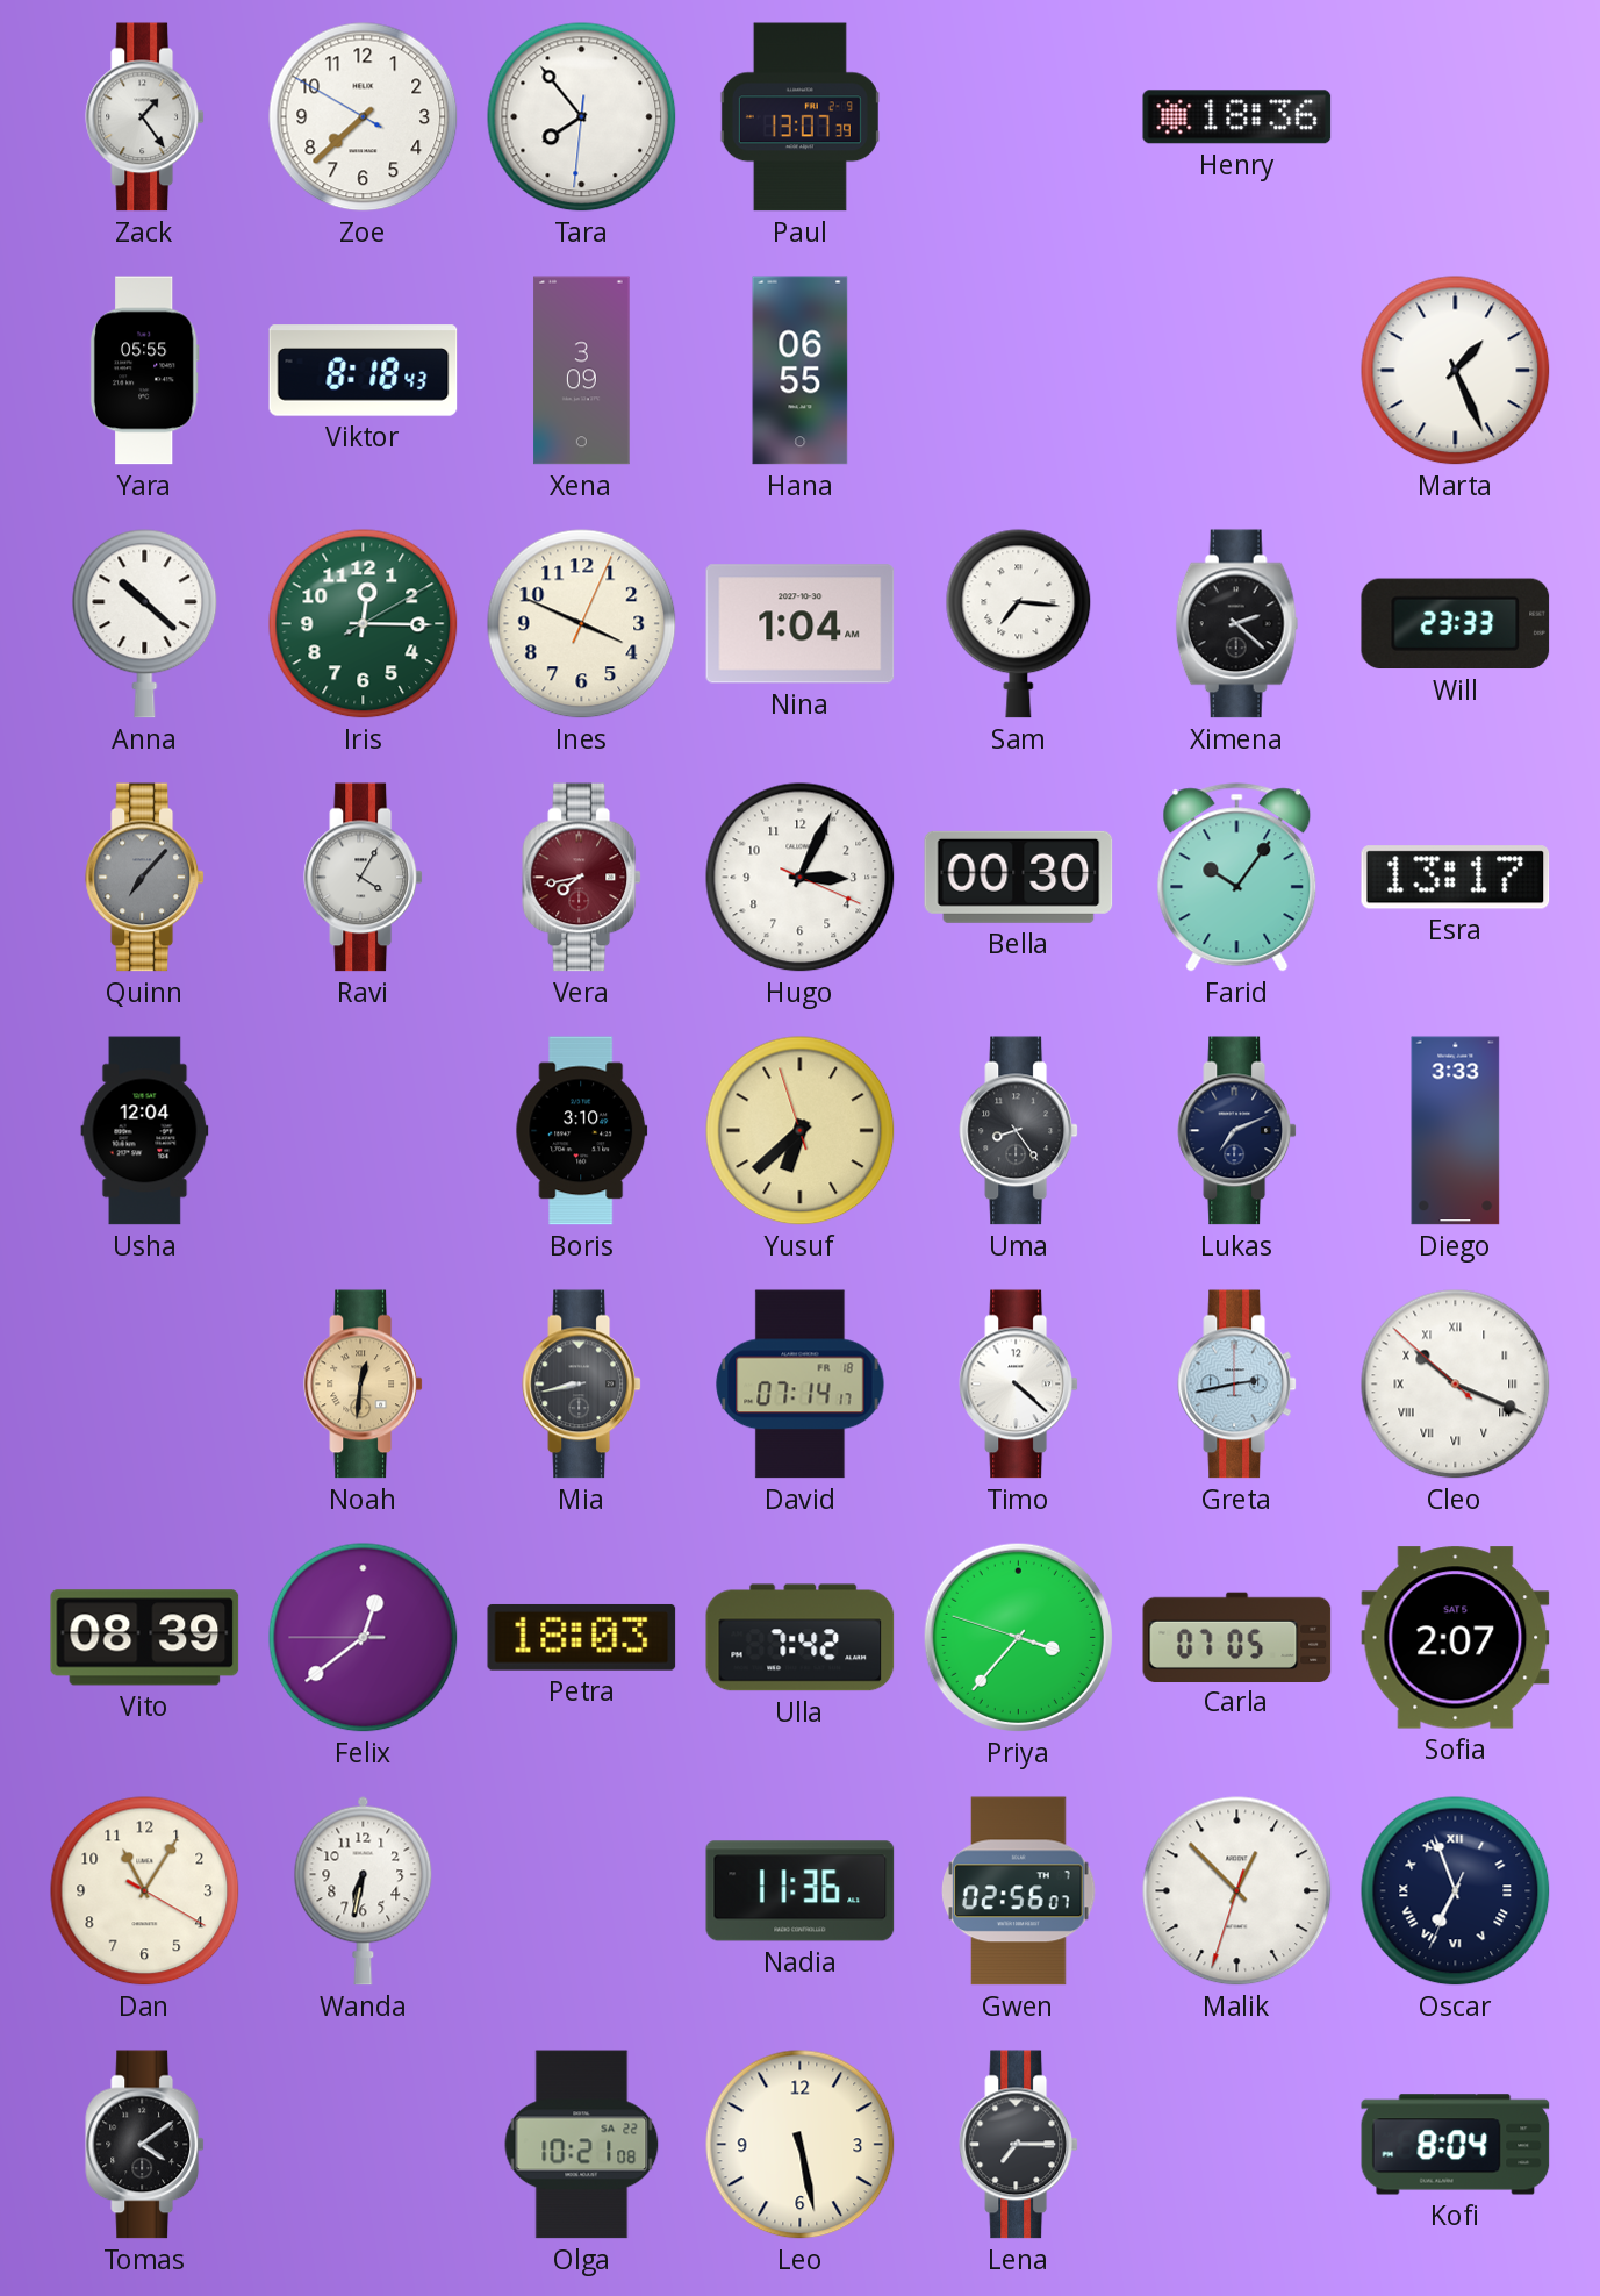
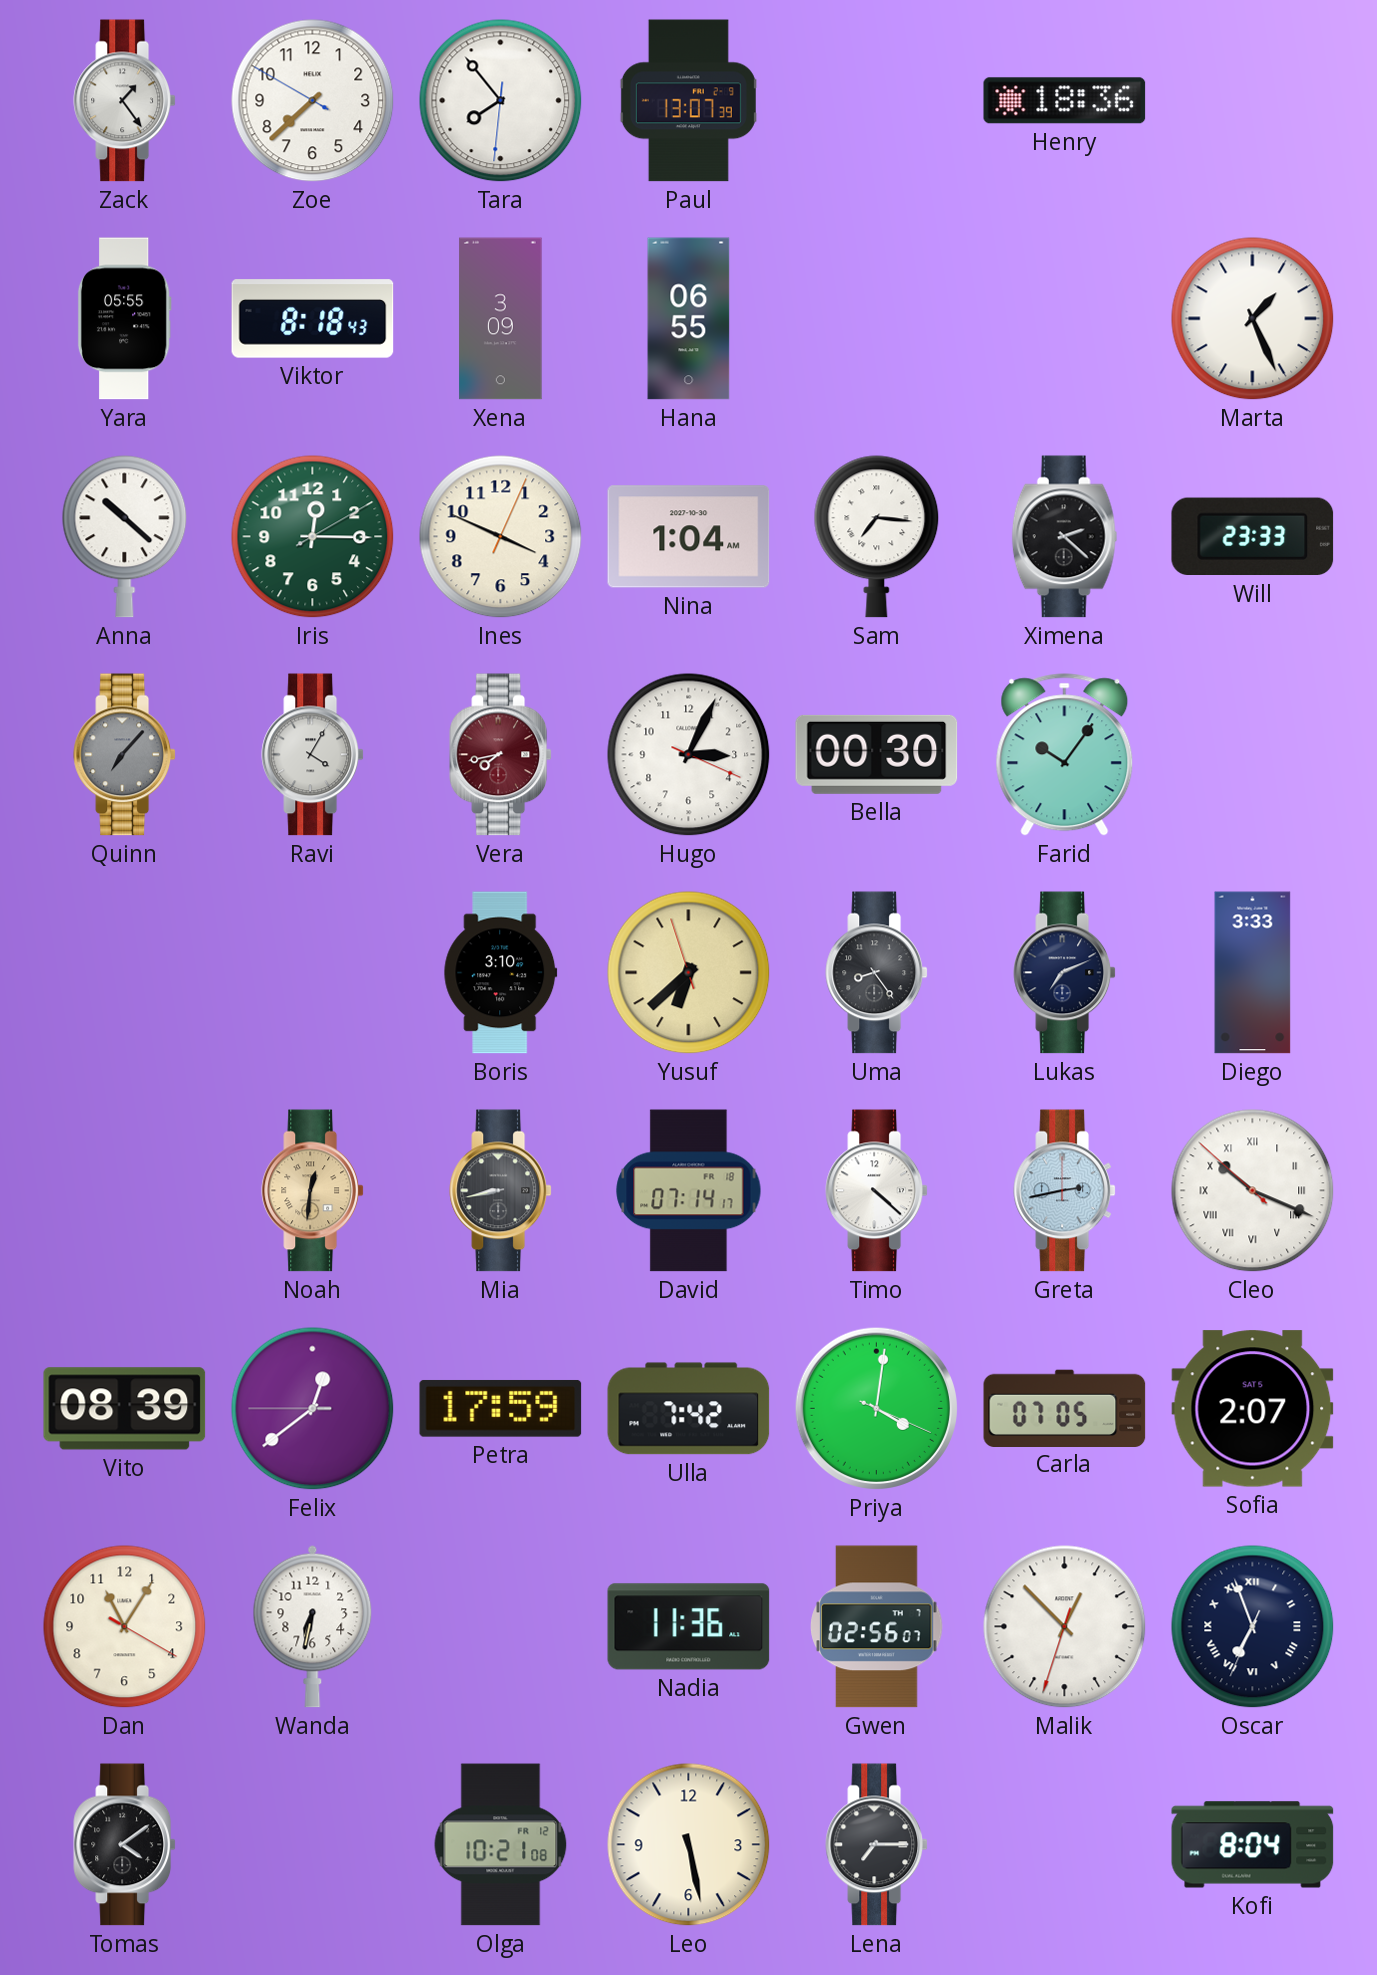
Esra: 13:17 -> none
Usha: 12:04 -> none
Petra: 18:03 -> 17:59
Priya: 3:36 -> 4:01
Olga date: SA 22 -> FR 12
